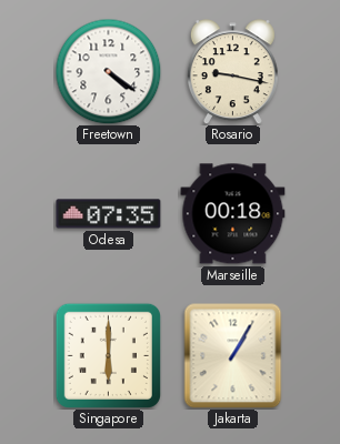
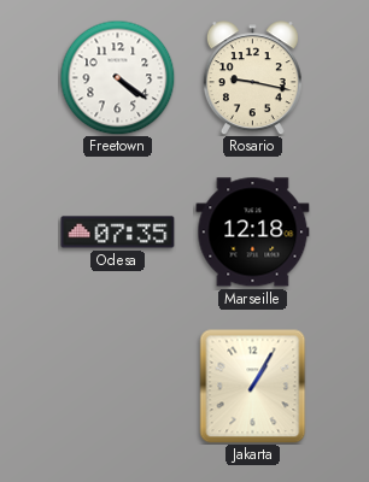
Marseille: 00:18 -> 12:18
Singapore: 6:00 -> none
